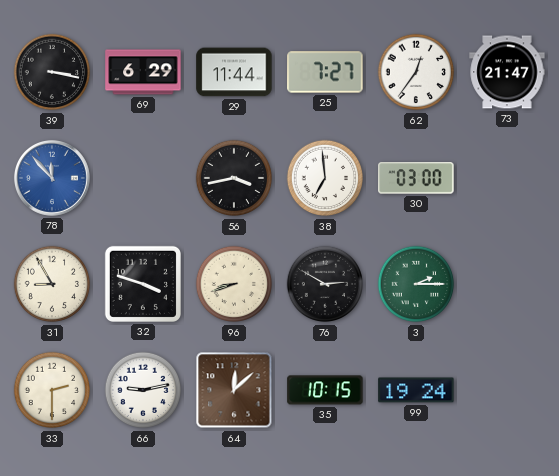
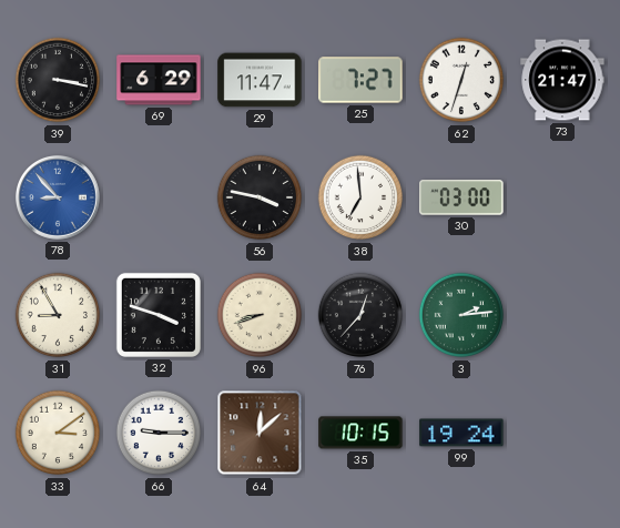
29: 11:44 -> 11:47
62: 12:36 -> 12:33
78: 11:53 -> 8:53
56: 3:43 -> 3:47
76: 2:50 -> 12:37
3: 2:15 -> 2:14
33: 2:30 -> 3:09
66: 9:13 -> 9:15
